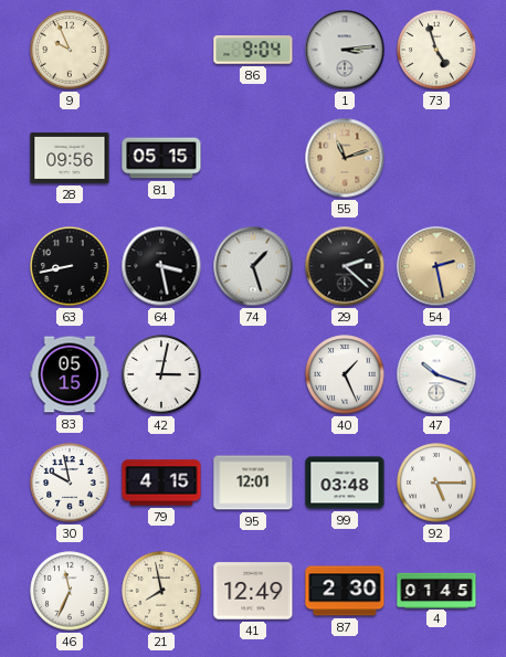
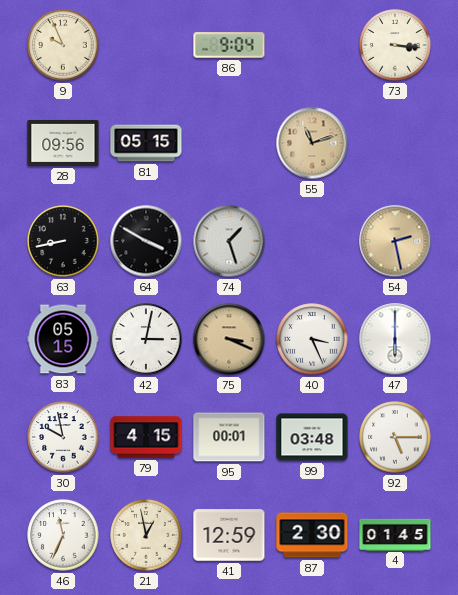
1: 3:14 -> none
73: 4:57 -> 3:16
64: 3:28 -> 3:50
29: 2:22 -> none
75: none -> 3:19
40: 1:26 -> 3:26
47: 10:18 -> 6:00
95: 12:01 -> 00:01
21: 7:58 -> 12:58
41: 12:49 -> 12:59
